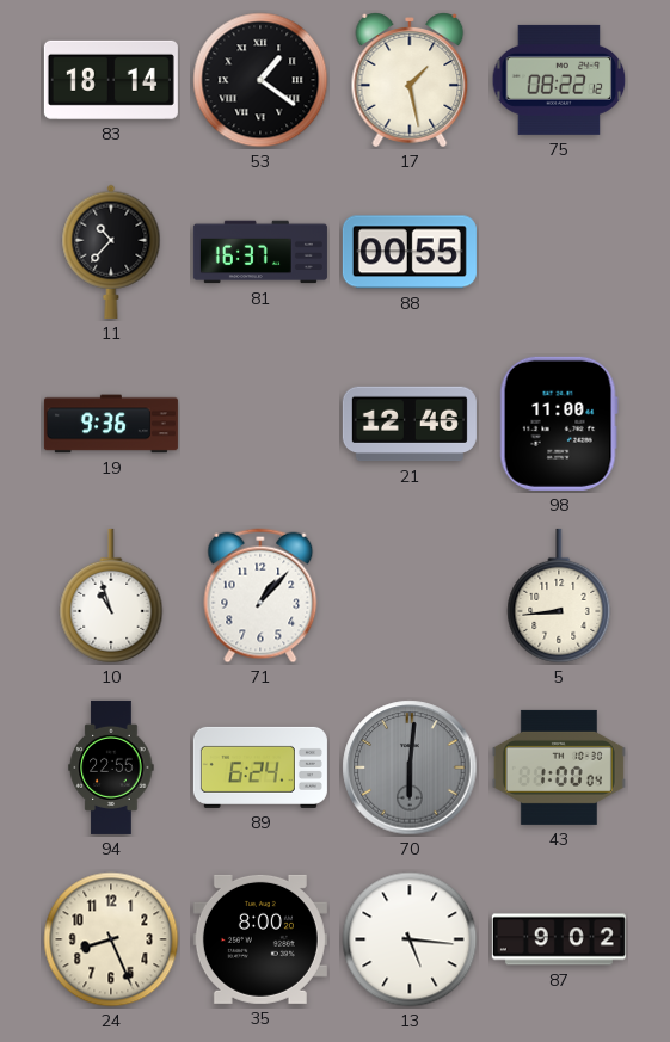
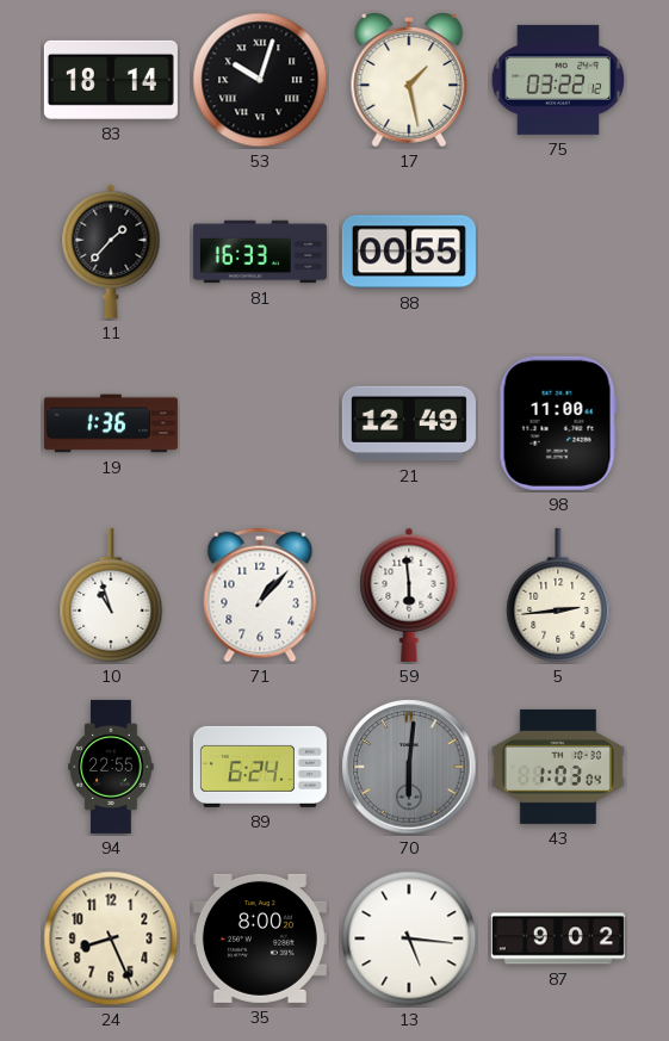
53: 1:21 -> 10:03
75: 08:22 -> 03:22
11: 10:37 -> 1:37
81: 16:37 -> 16:33
19: 9:36 -> 1:36
21: 12:46 -> 12:49
59: none -> 5:59
5: 8:44 -> 2:44
43: 1:00 -> 1:03
